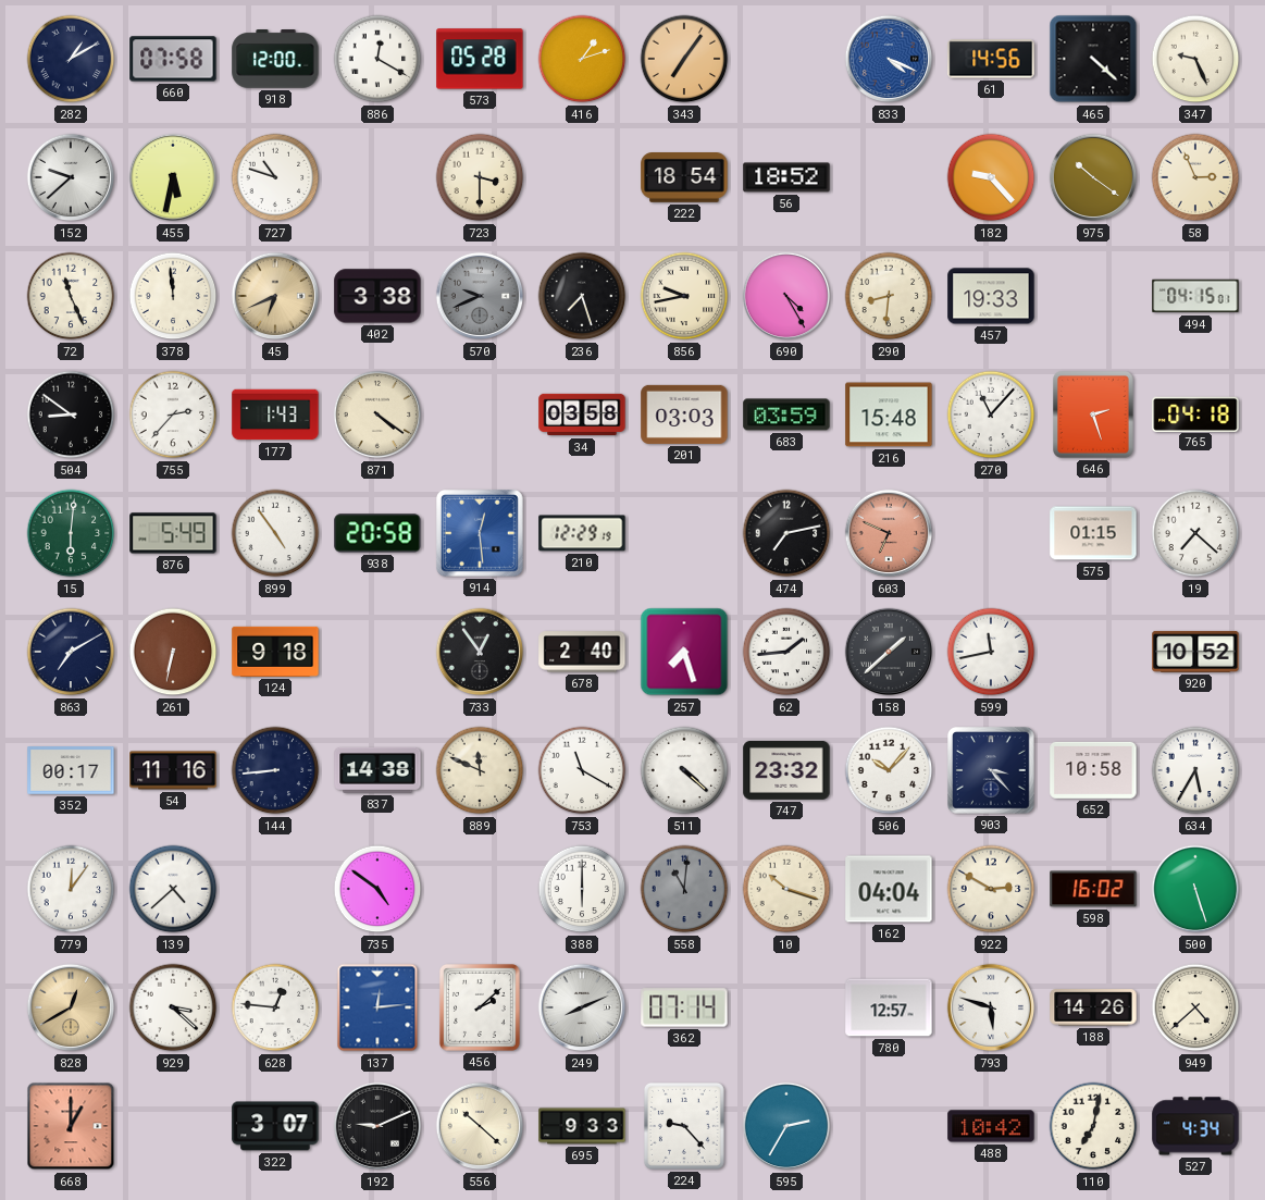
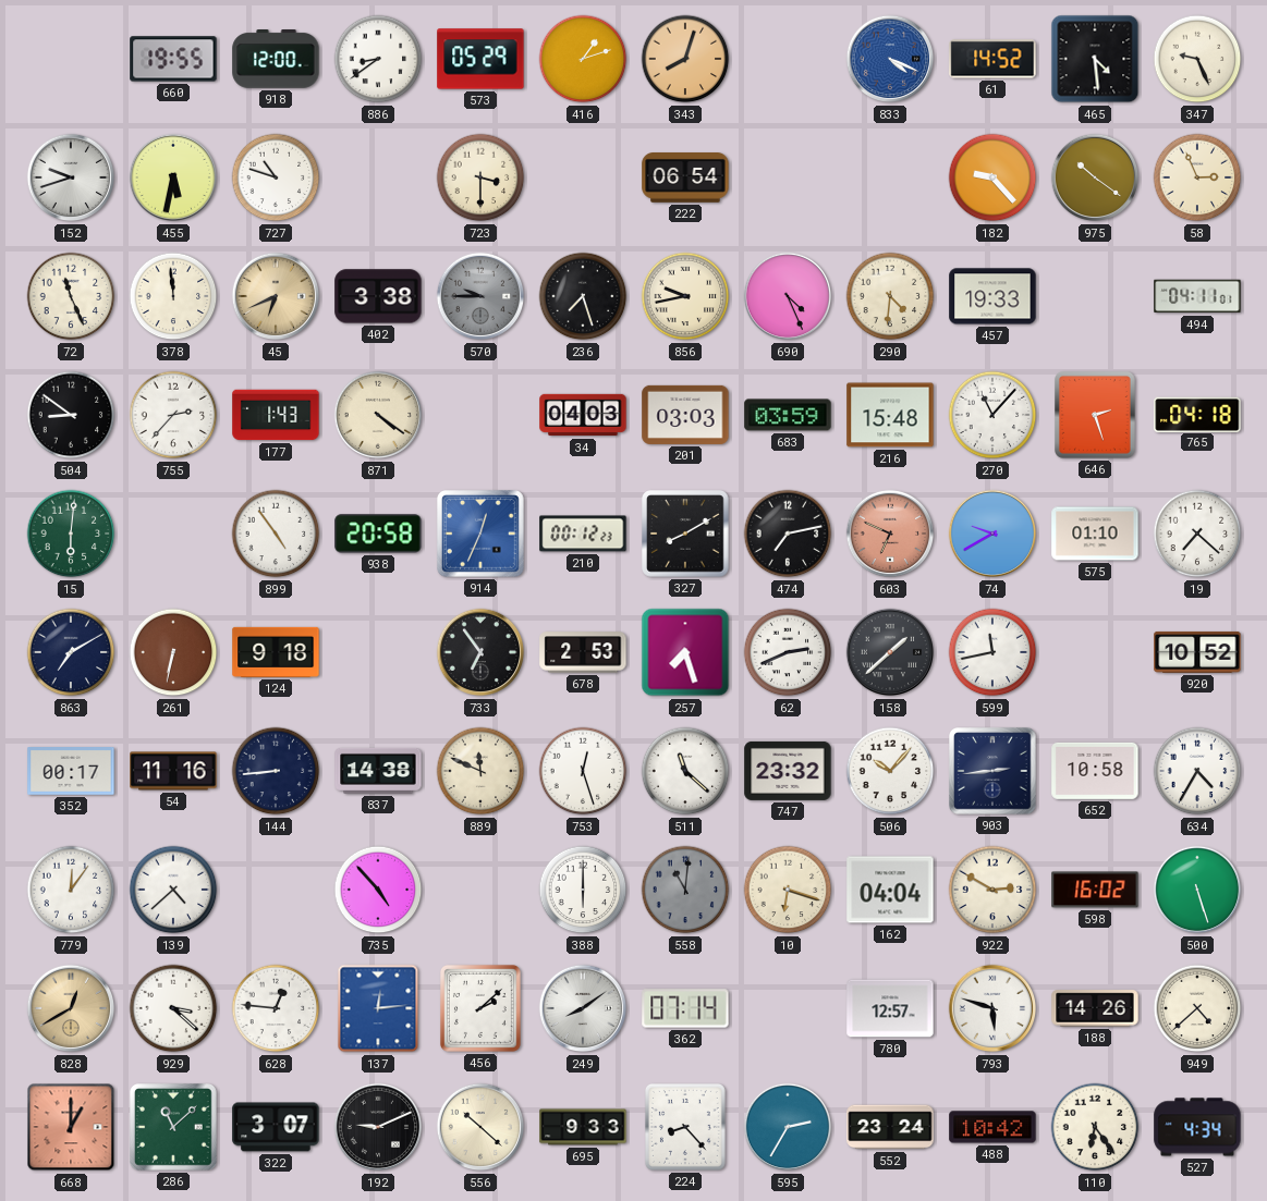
282: 1:10 -> none
660: 07:58 -> 19:55
886: 12:20 -> 8:39
573: 05:28 -> 05:29
343: 7:06 -> 8:03
61: 14:56 -> 14:52
465: 4:22 -> 4:29
152: 9:38 -> 9:42
222: 18:54 -> 06:54
56: 18:52 -> none
570: 9:41 -> 9:45
690: 4:25 -> 4:26
290: 8:31 -> 4:31
494: 04:15 -> 04:11
34: 03:58 -> 04:03
876: 5:49 -> none
914: 12:29 -> 12:34
210: 12:29 -> 00:12
327: none -> 8:10
74: none -> 9:40
575: 01:15 -> 01:10
733: 12:54 -> 6:54
678: 2:40 -> 2:53
62: 1:44 -> 2:41
753: 11:20 -> 12:27
511: 4:22 -> 11:22
903: 3:23 -> 2:44
634: 5:35 -> 4:35
735: 4:51 -> 4:53
10: 10:18 -> 6:18
249: 8:11 -> 8:09
286: none -> 11:08
224: 9:23 -> 8:23
552: none -> 23:24
110: 7:02 -> 6:24
